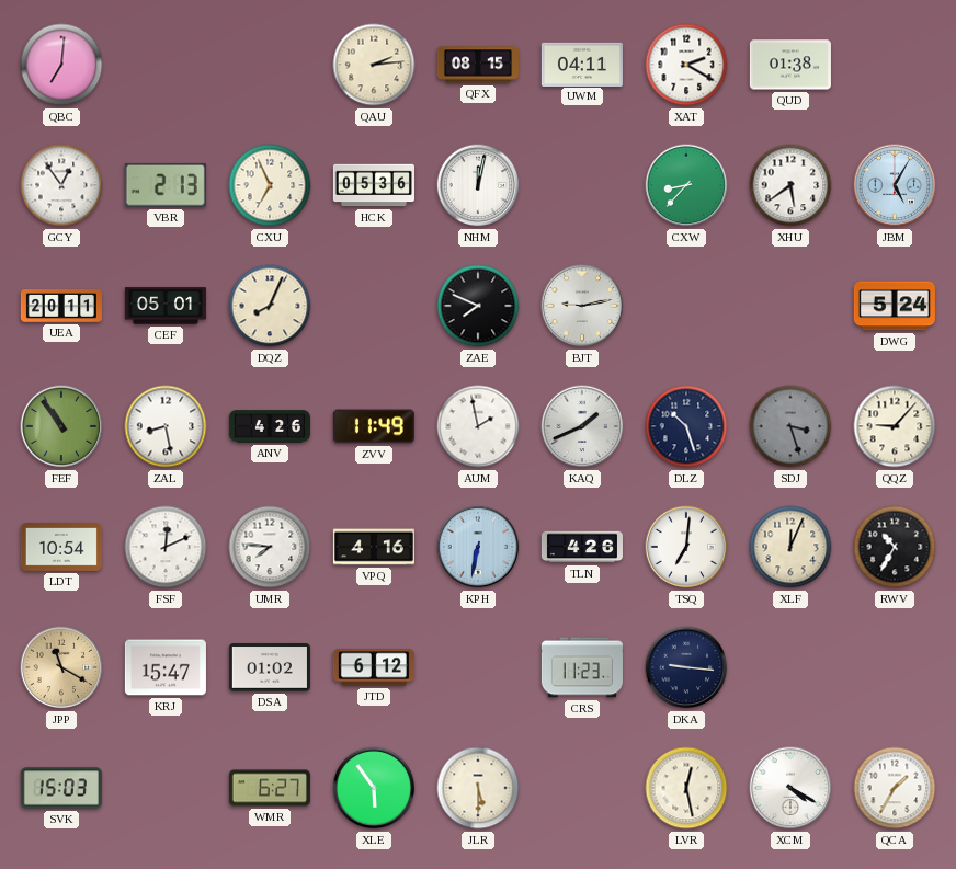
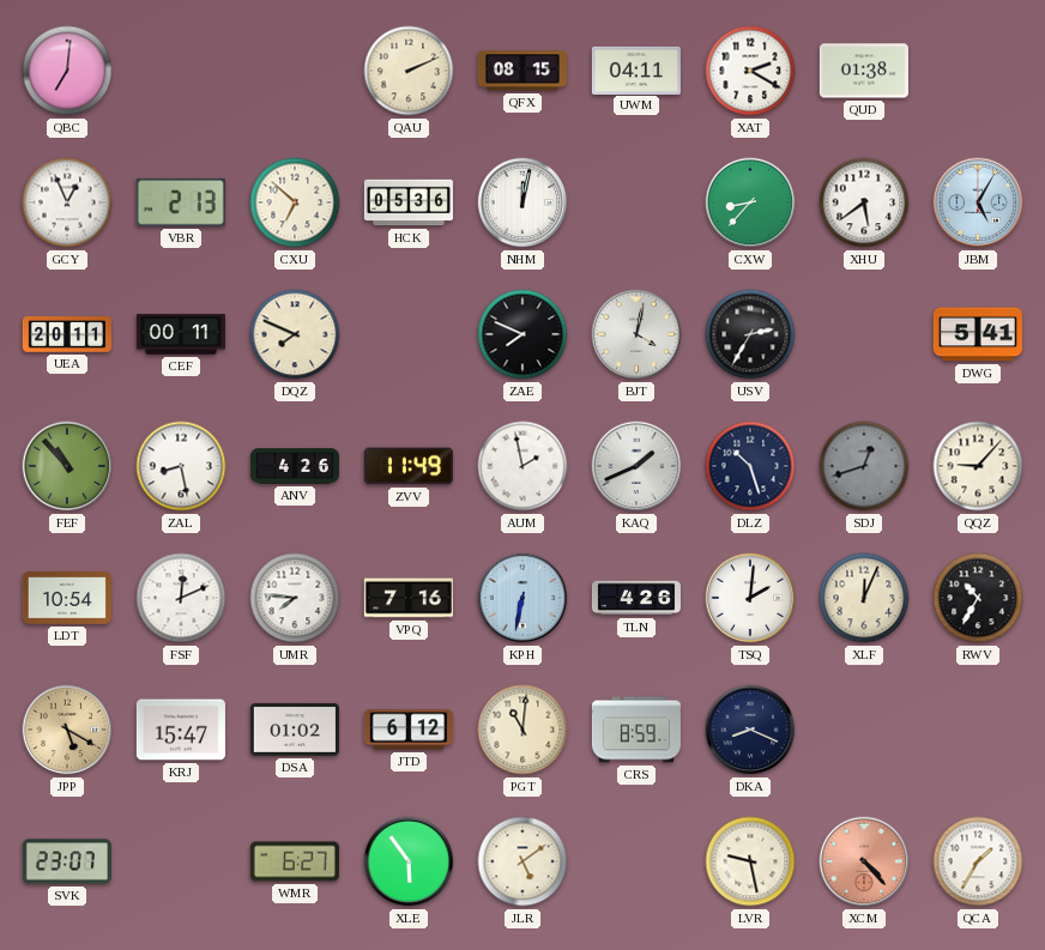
QAU: 2:14 -> 2:11
GCY: 12:54 -> 12:56
CXU: 6:56 -> 6:52
CEF: 05:01 -> 00:11
DQZ: 8:04 -> 7:49
BJT: 9:13 -> 4:02
USV: none -> 2:35
DWG: 5:24 -> 5:41
FEF: 10:54 -> 10:53
SDJ: 3:27 -> 12:42
VPQ: 4:16 -> 7:16
TSQ: 7:01 -> 2:01
JPP: 11:20 -> 5:20
PGT: none -> 11:01
CRS: 11:23 -> 8:59
DKA: 9:16 -> 8:19
SVK: 15:03 -> 23:07
JLR: 5:30 -> 5:09
LVR: 12:28 -> 9:28
XCM: 4:20 -> 4:23
XCM dial: white -> salmon
